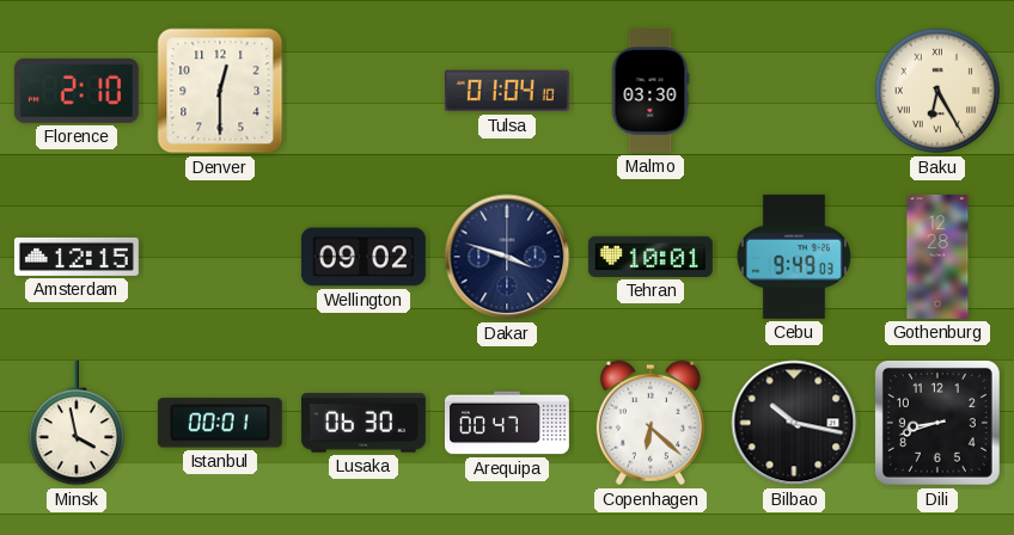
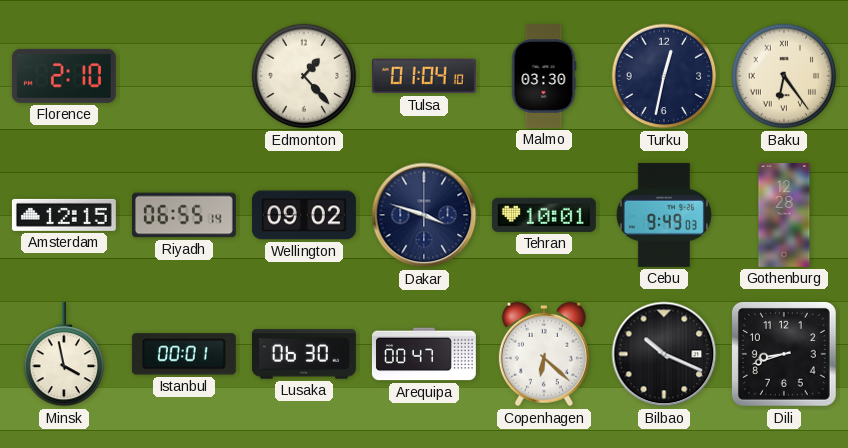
Denver: 12:30 -> none
Edmonton: none -> 1:23
Turku: none -> 12:32
Baku: 6:25 -> 6:24
Riyadh: none -> 06:55
Bilbao: 10:17 -> 10:19
